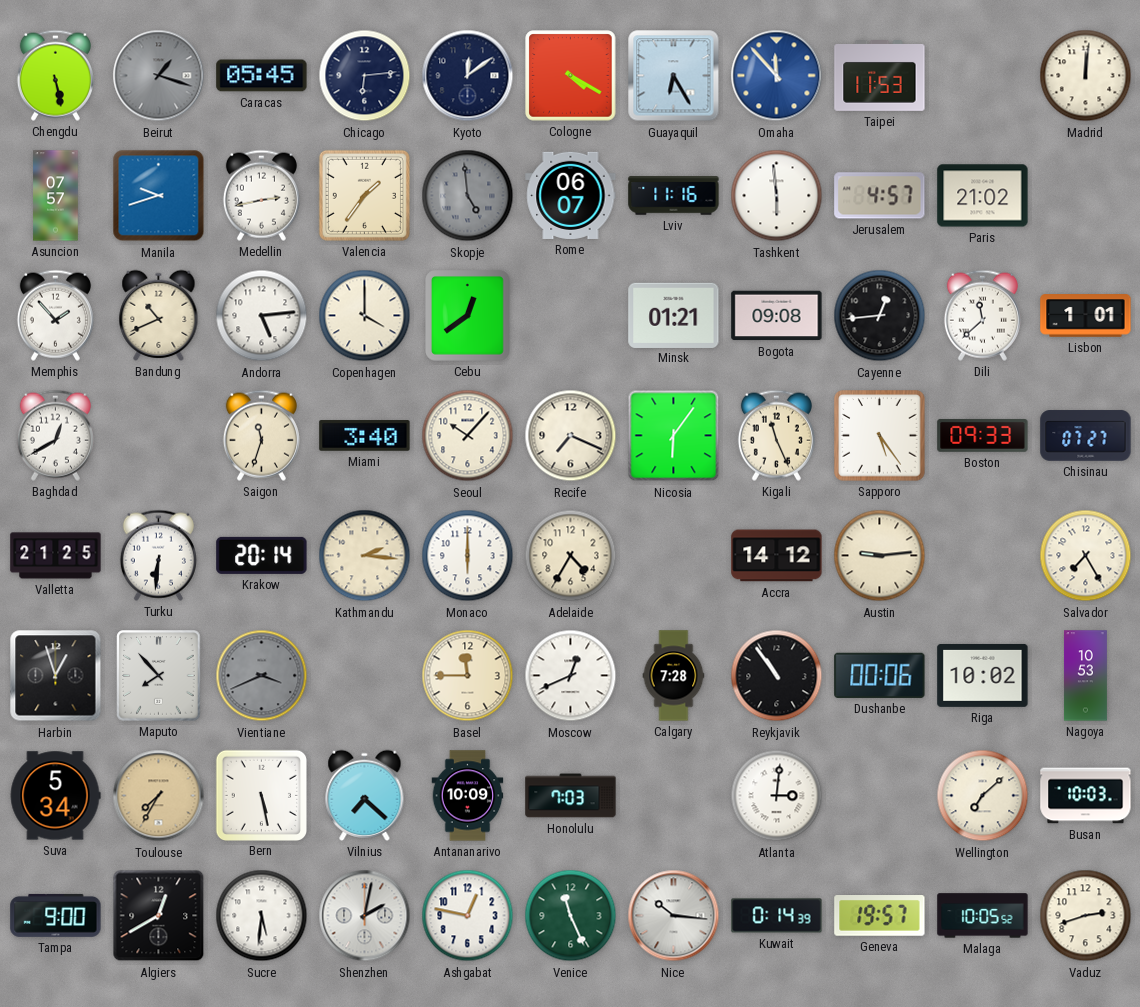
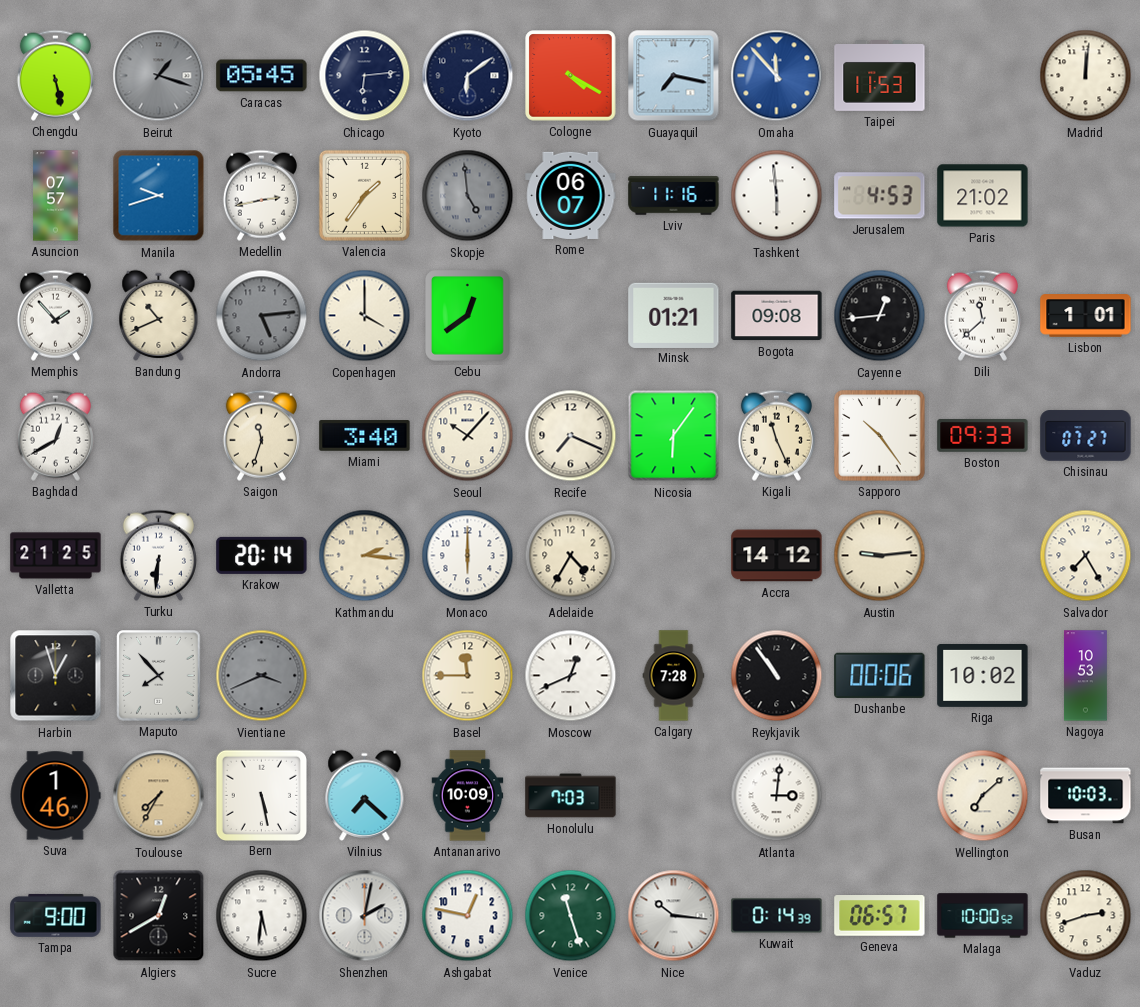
Kyoto: 12:09 -> 6:09
Guayaquil: 6:25 -> 7:17
Jerusalem: 4:57 -> 4:53
Andorra dial: white -> grey
Sapporo: 5:24 -> 10:24
Suva: 5:34 -> 1:46
Venice: 11:26 -> 11:27
Geneva: 19:57 -> 06:57
Malaga: 10:05 -> 10:00
